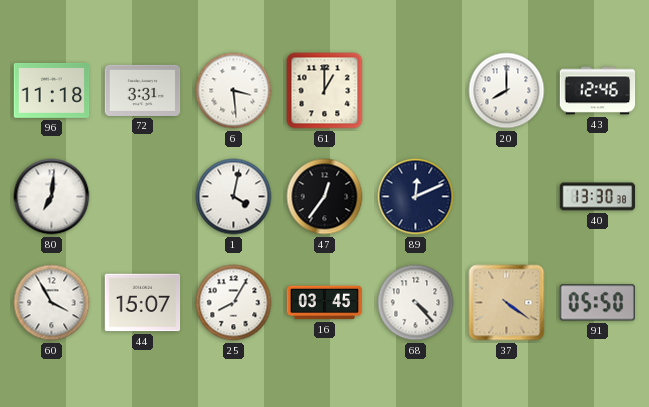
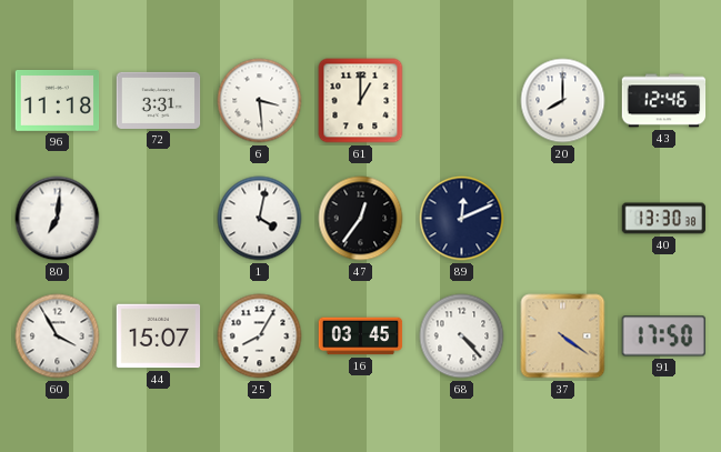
91: 05:50 -> 17:50
